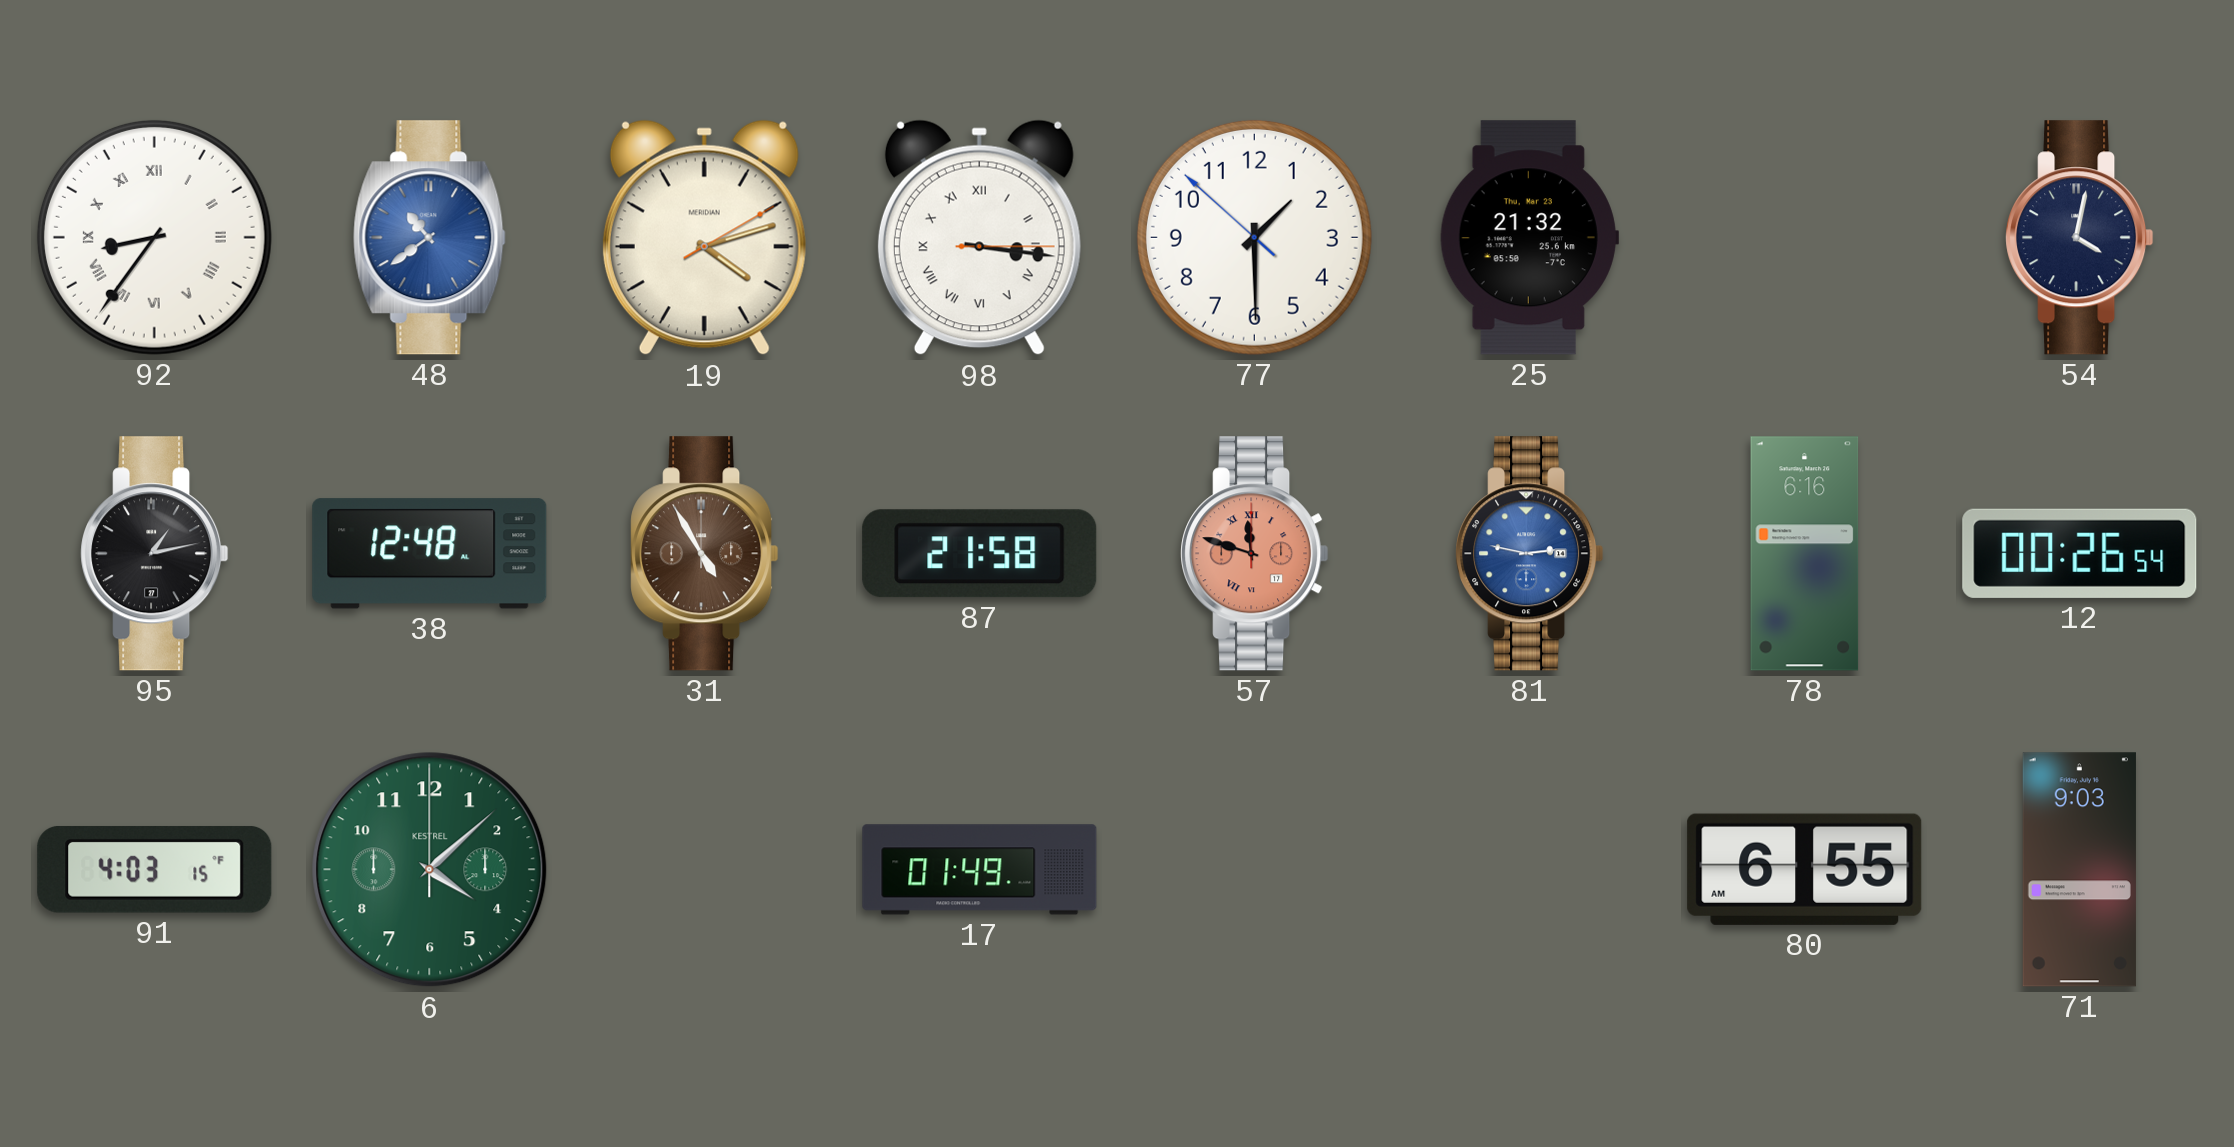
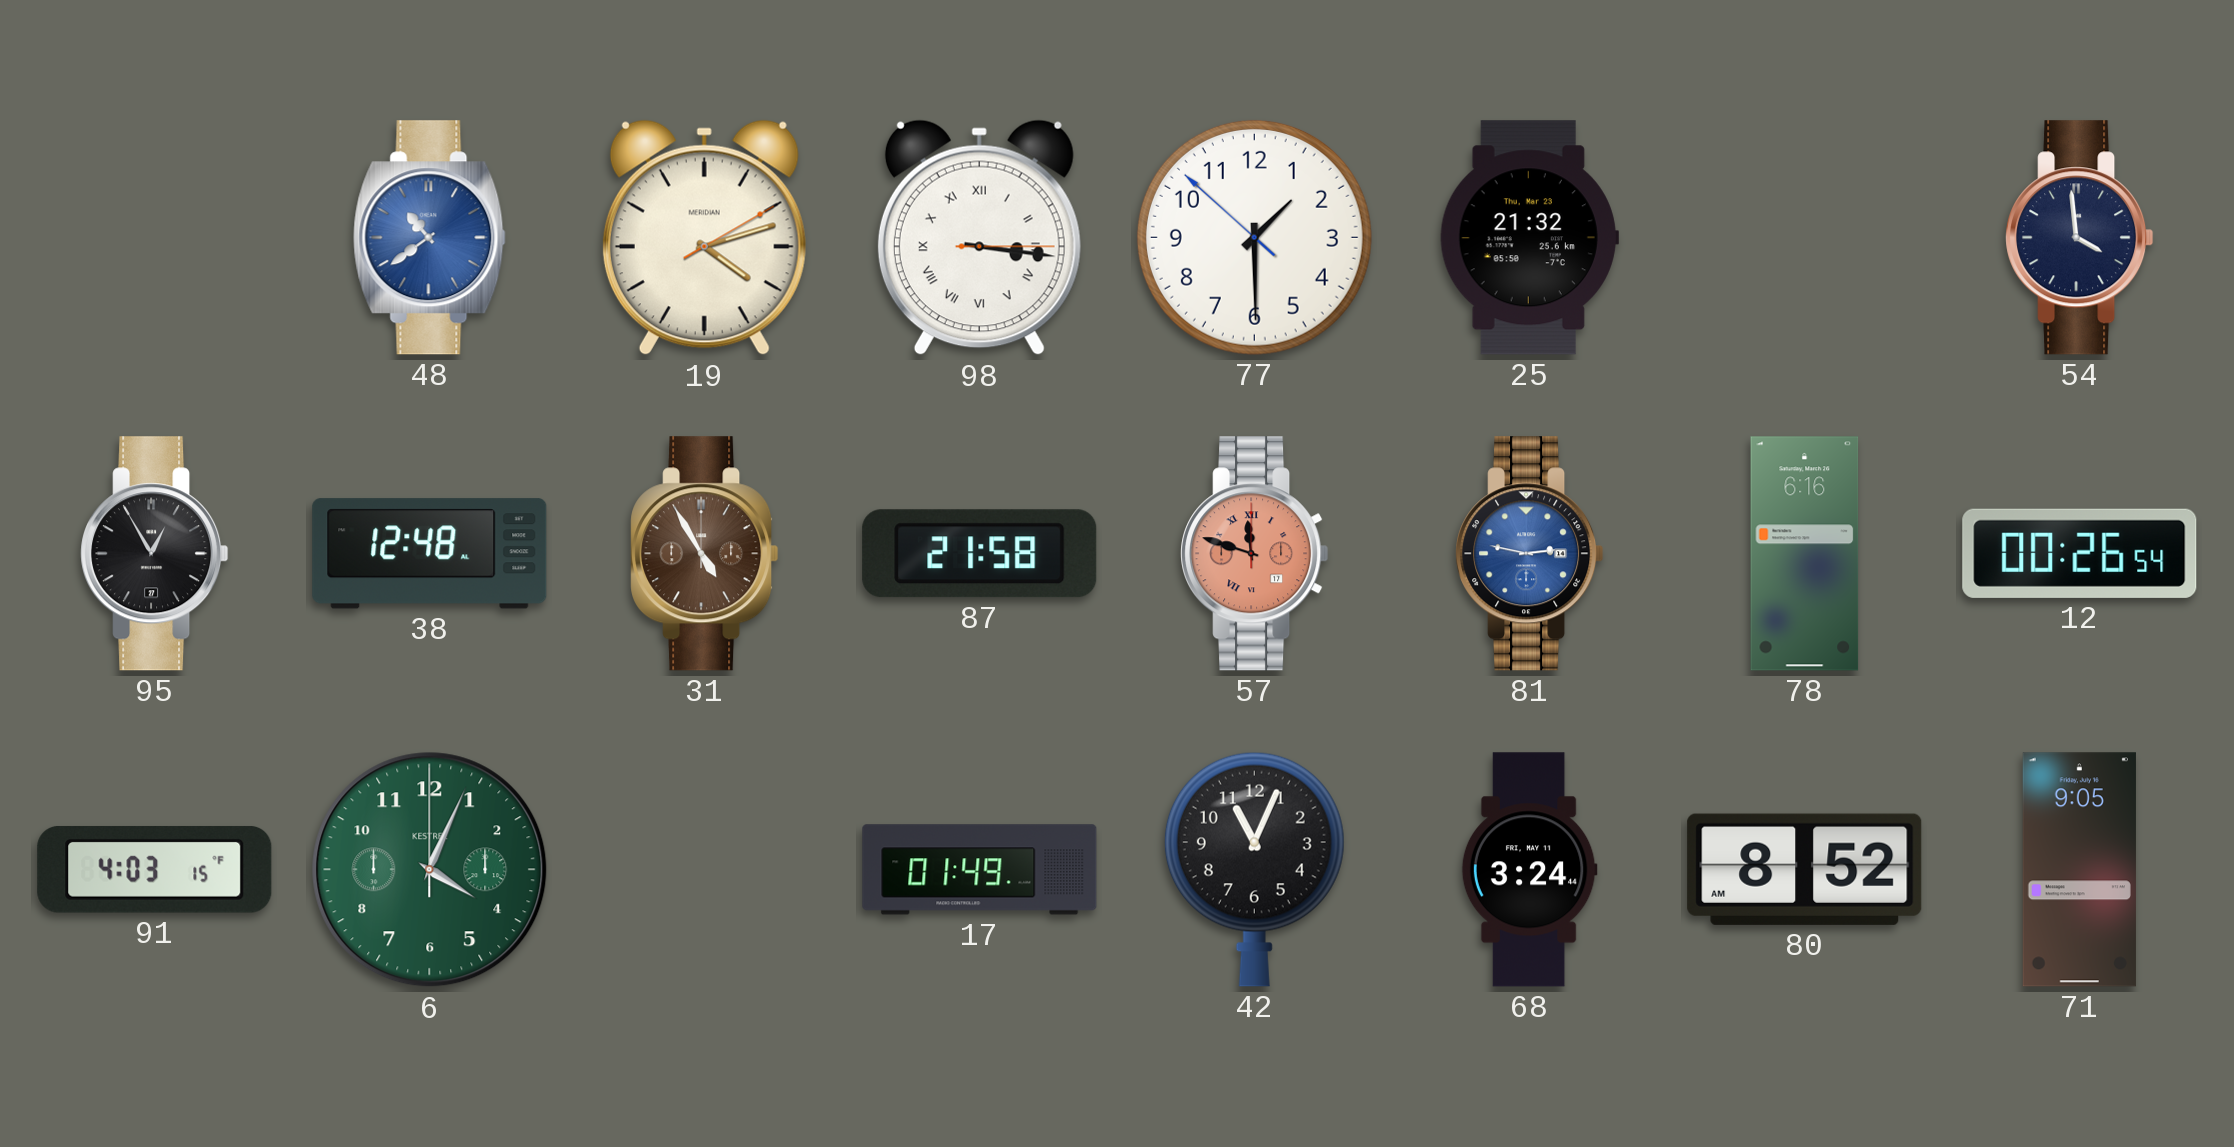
92: 8:36 -> none
54: 4:02 -> 3:59
95: 1:13 -> 12:55
6: 4:08 -> 4:04
42: none -> 11:04
68: none -> 3:24
80: 6:55 -> 8:52
71: 9:03 -> 9:05
